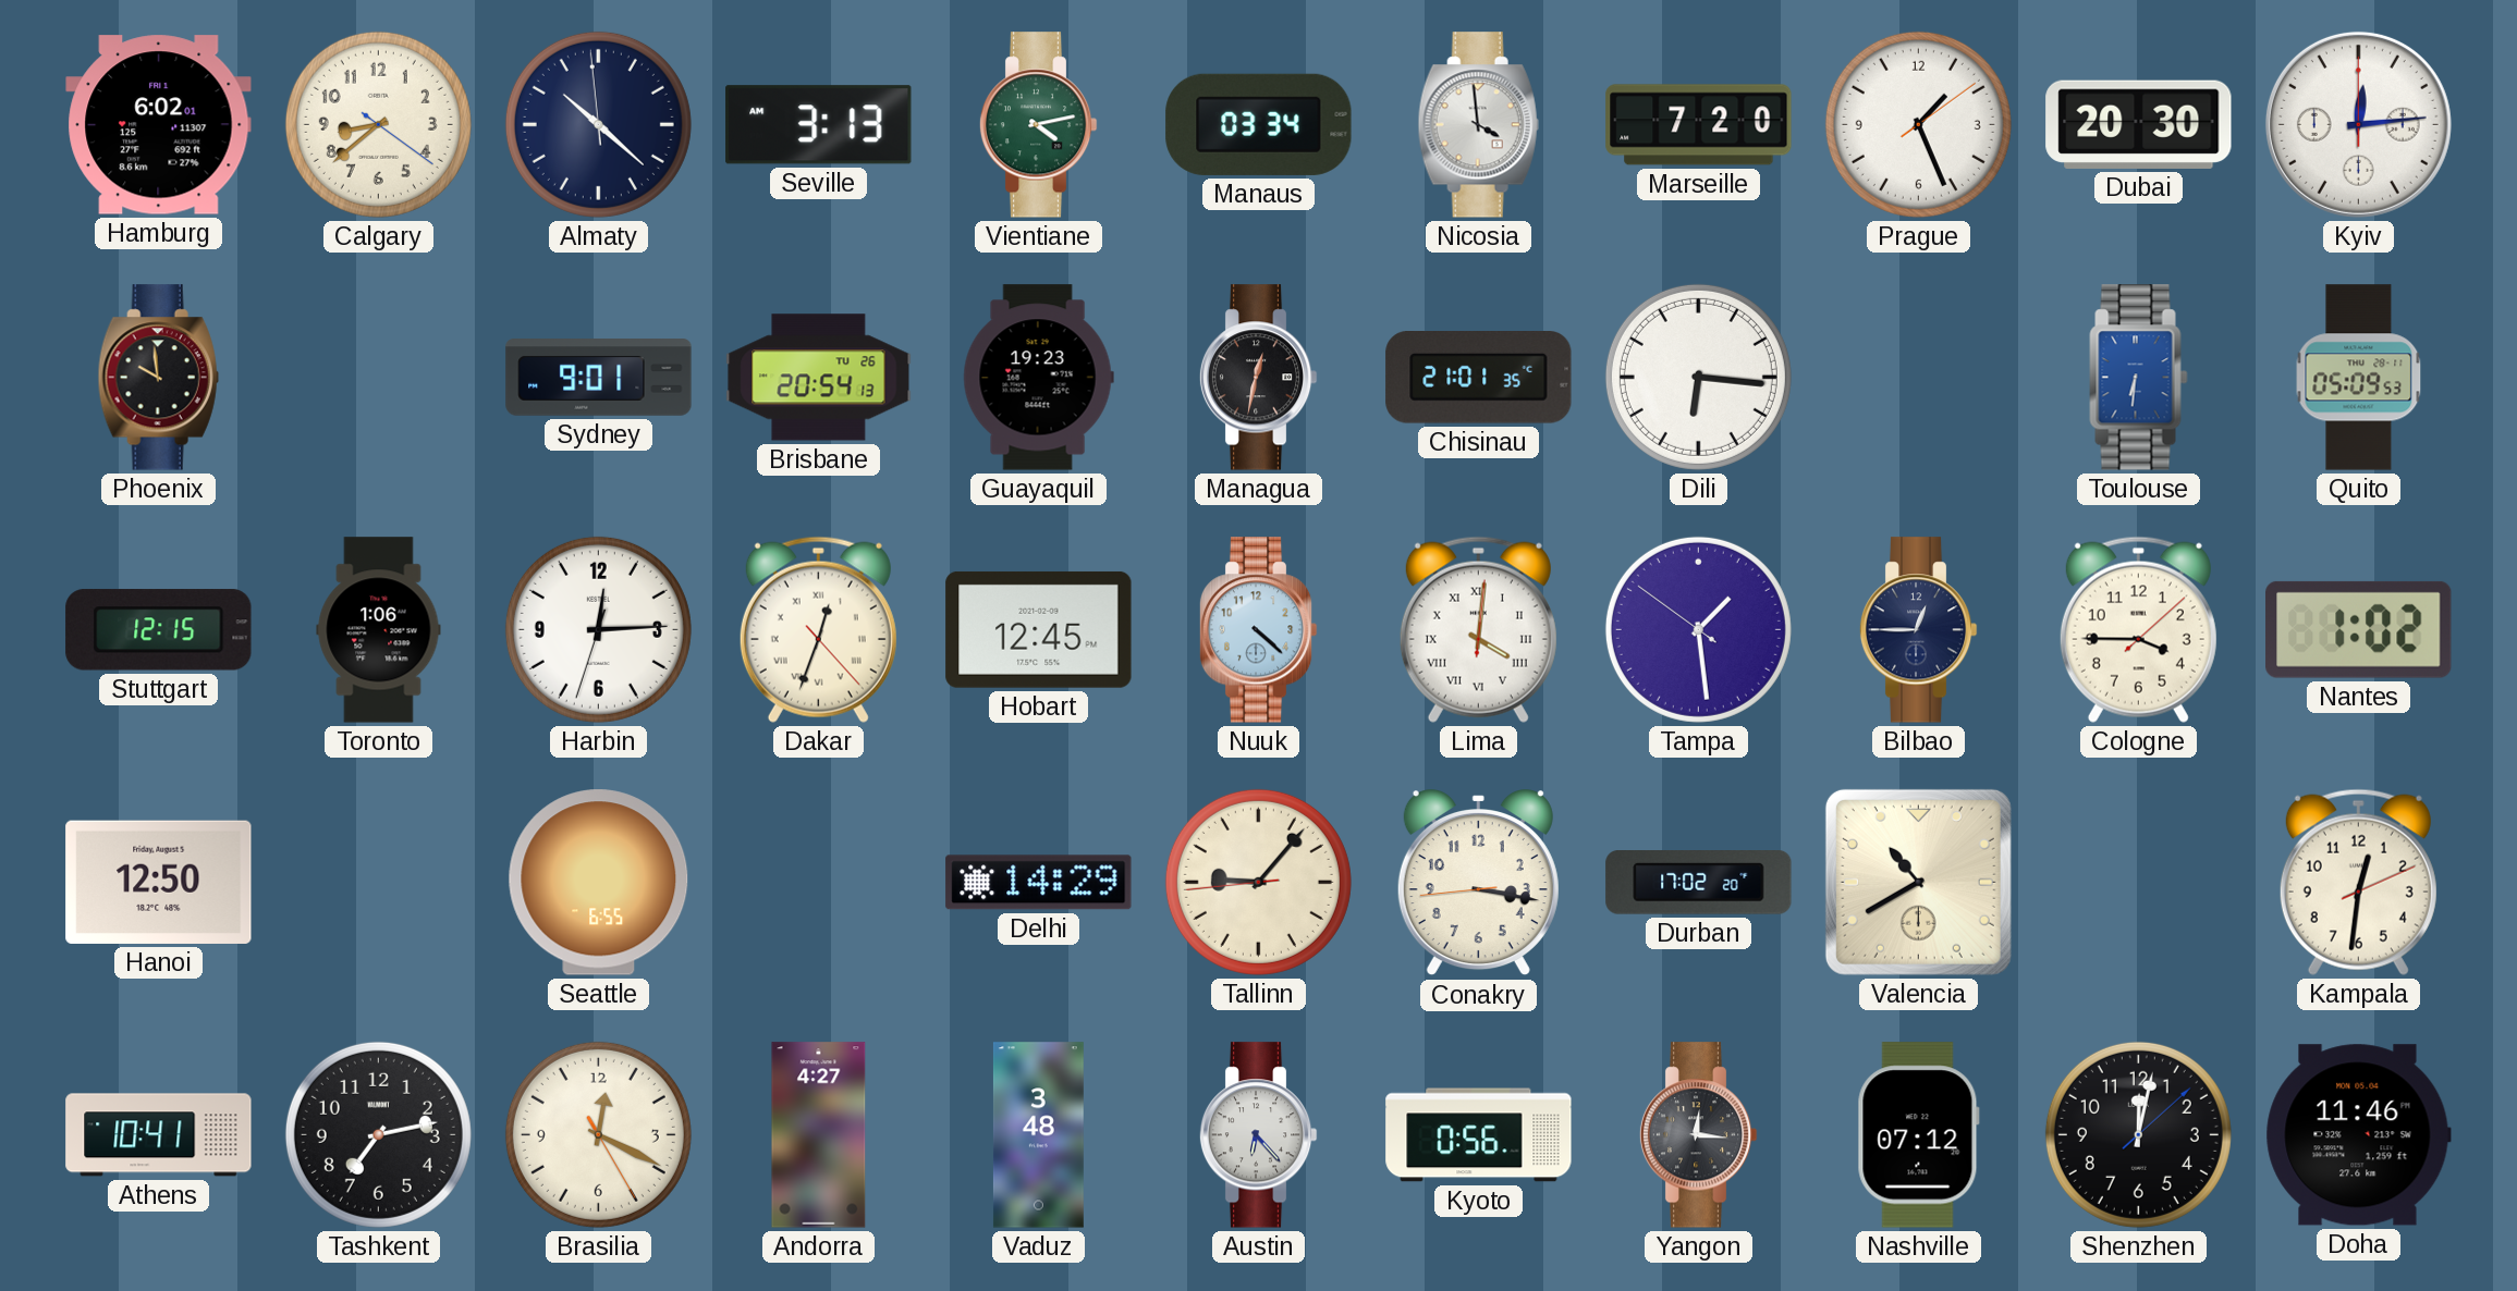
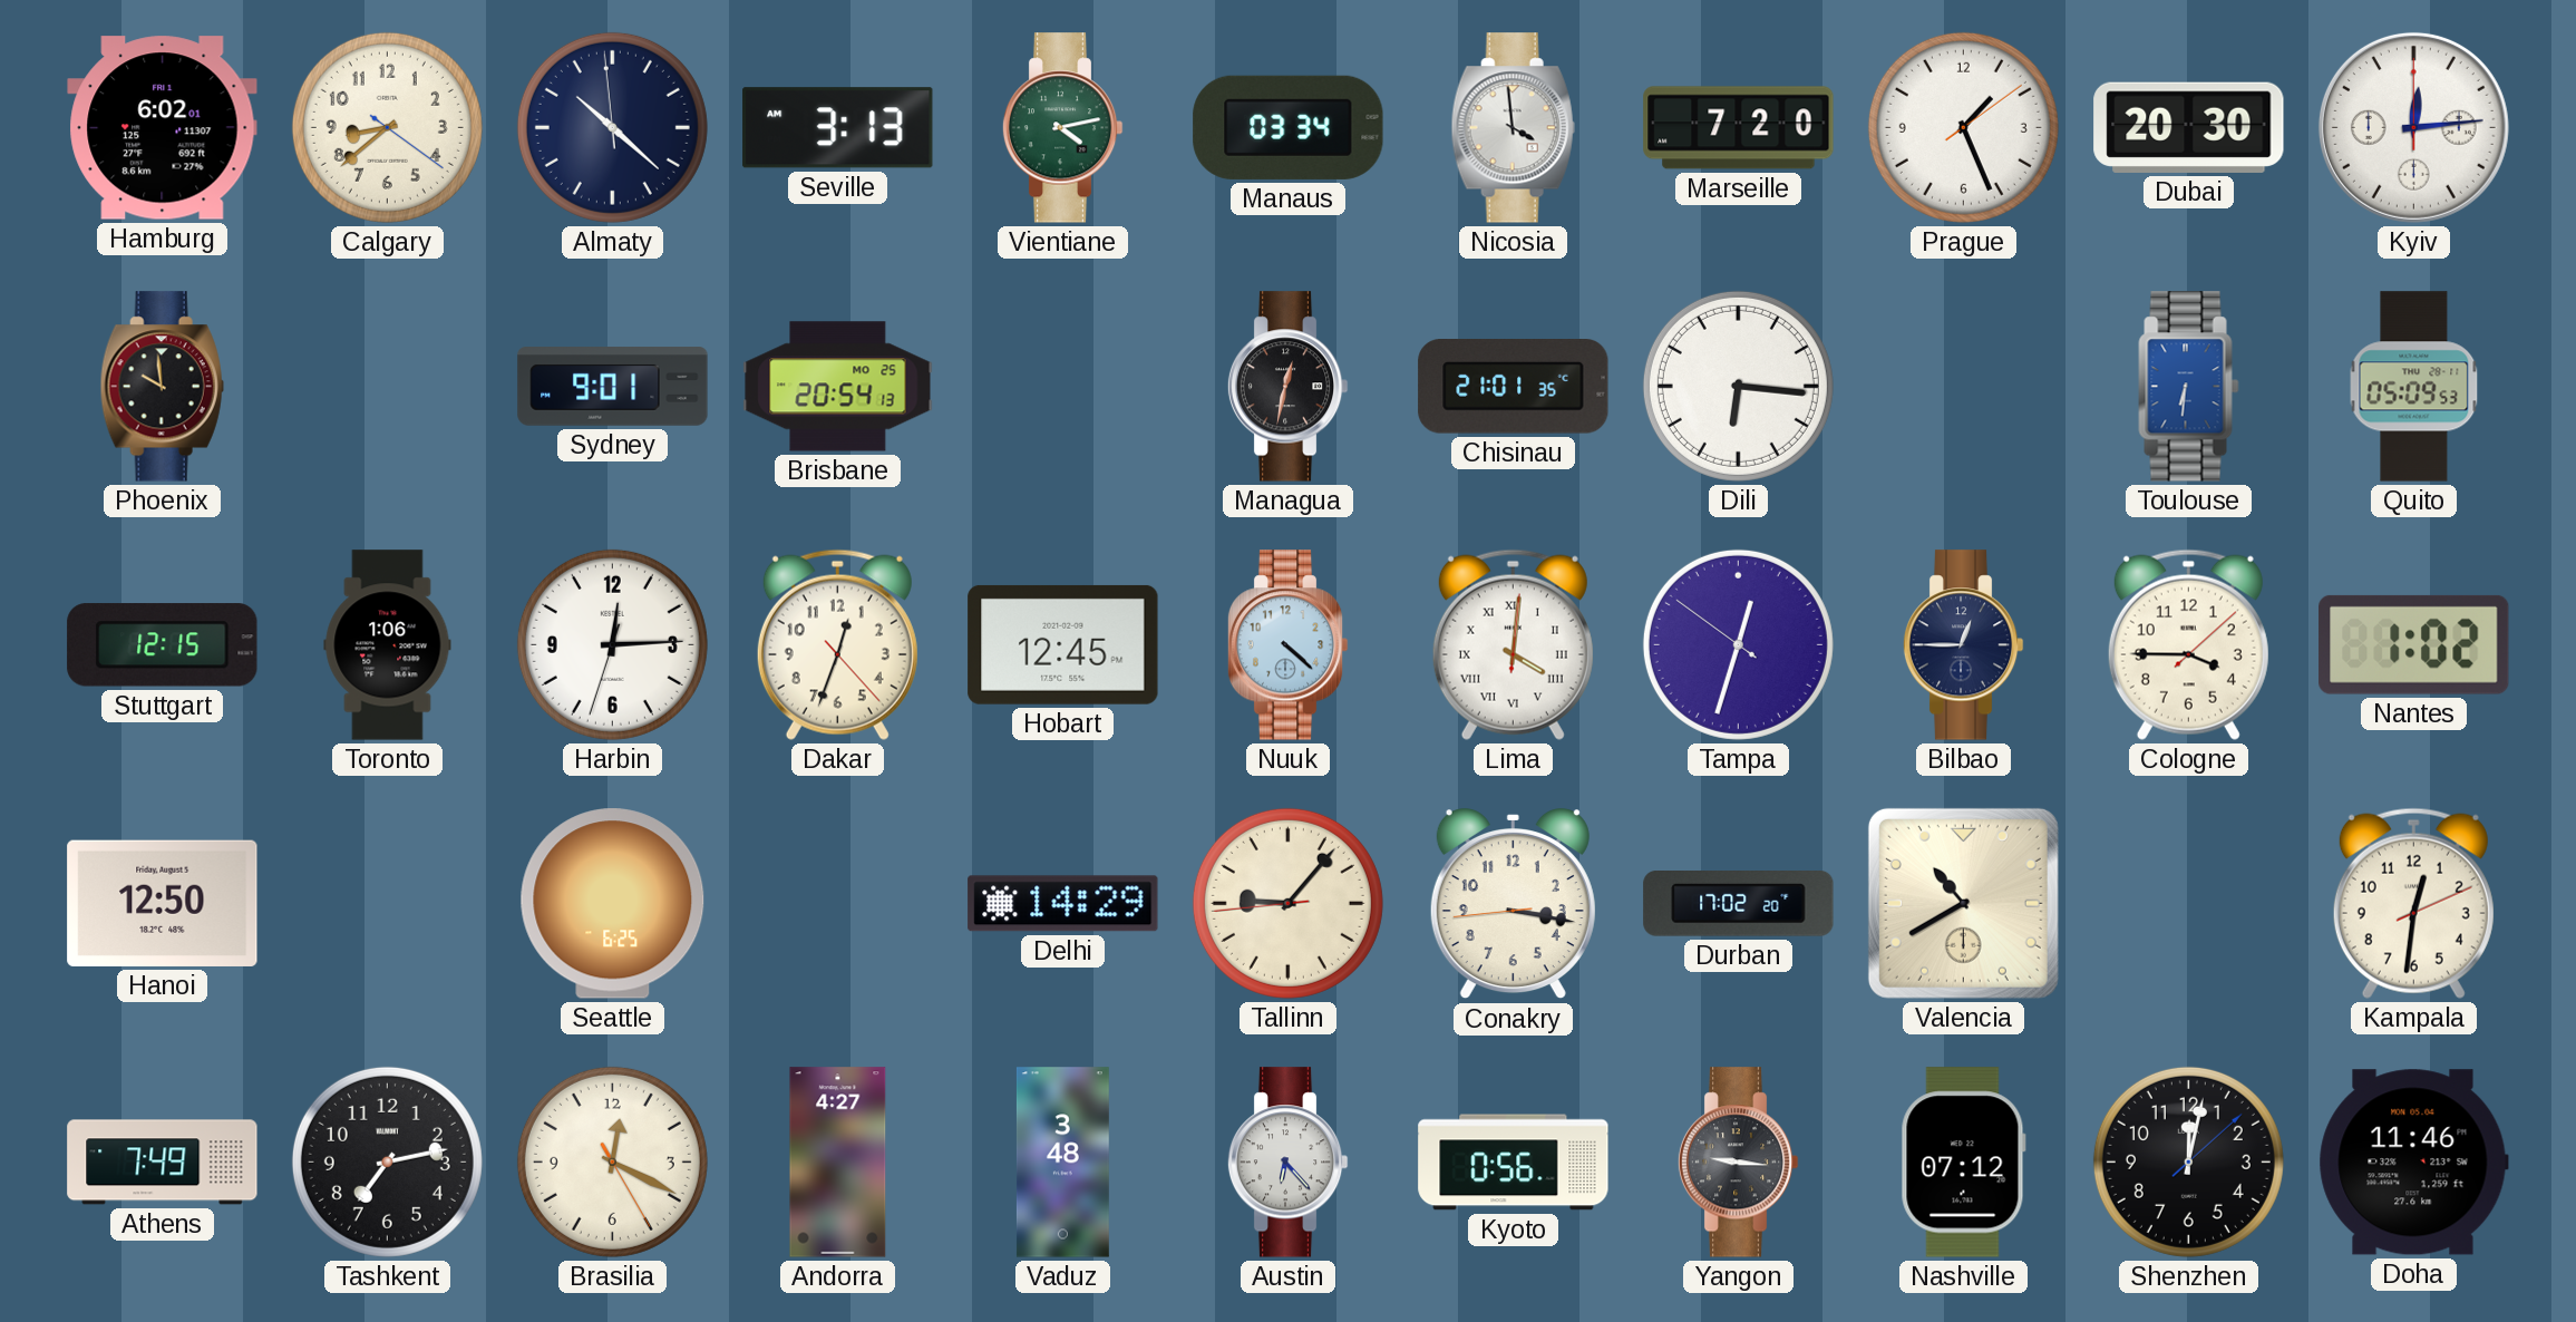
Brisbane date: TU 26 -> MO 25
Guayaquil: 19:23 -> none
Dakar numerals: Roman -> Arabic
Tampa: 1:28 -> 12:32
Seattle: 6:55 -> 6:25
Athens: 10:41 -> 7:49
Yangon: 12:16 -> 9:16
